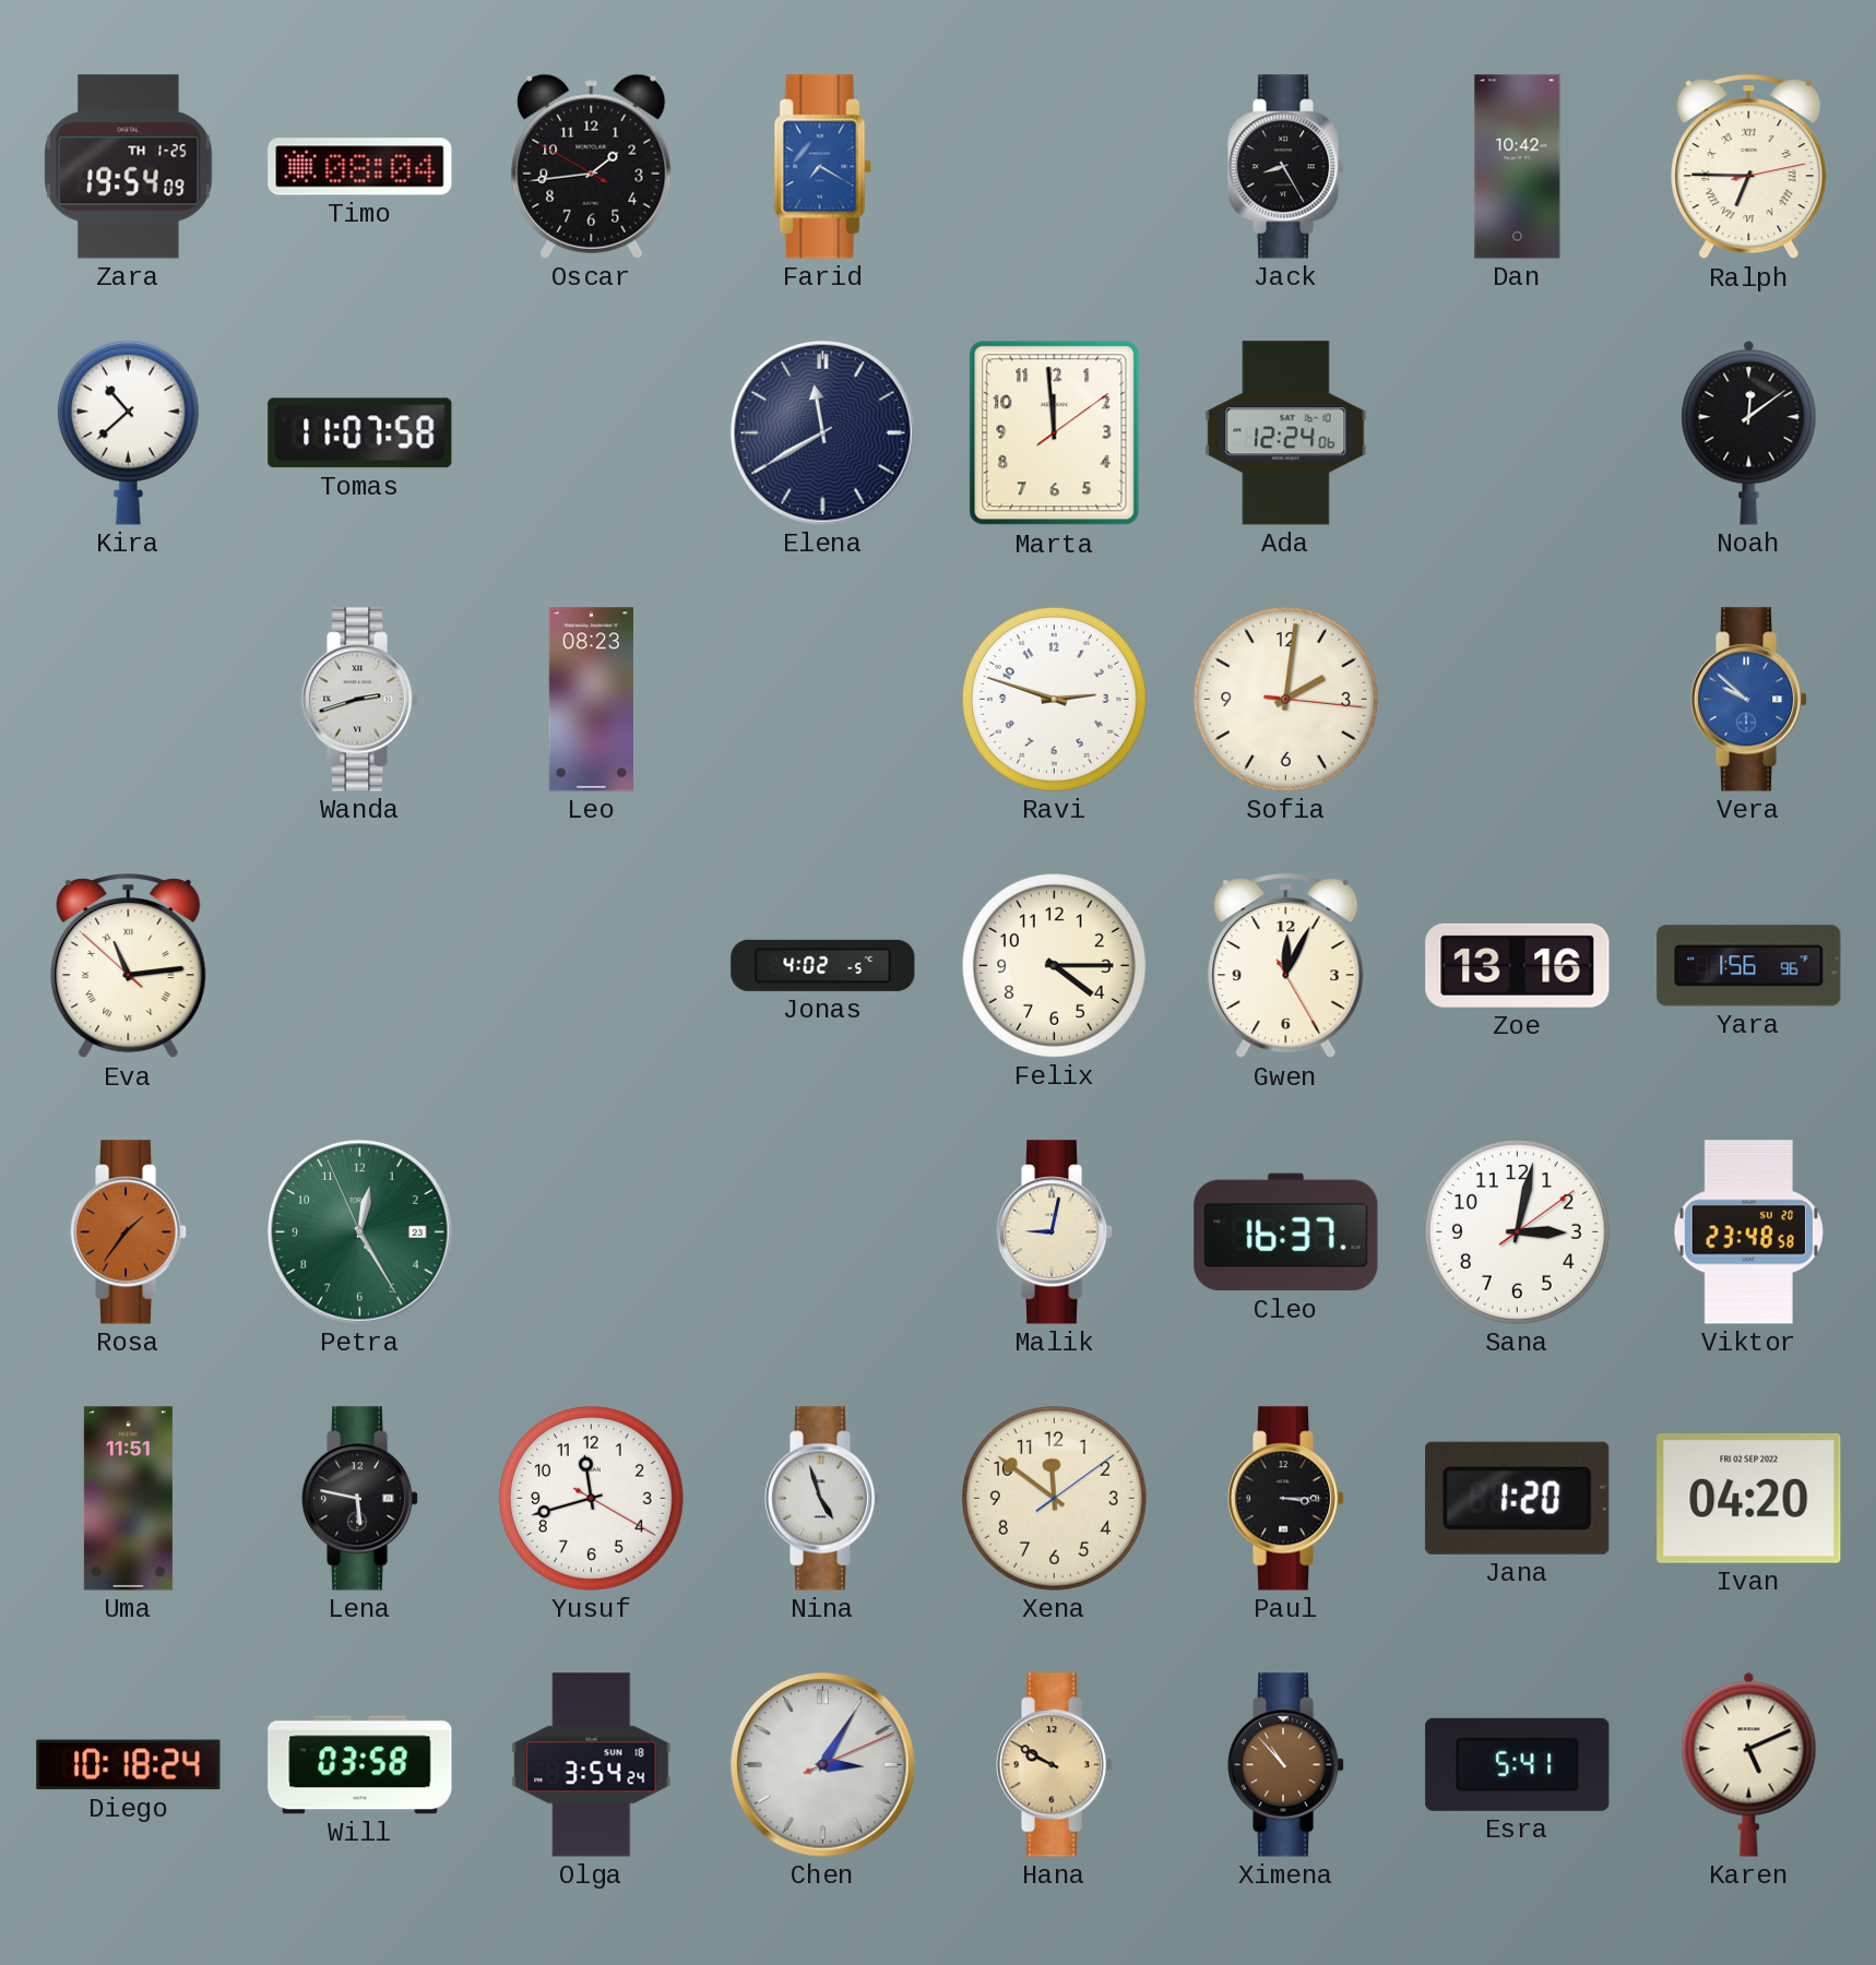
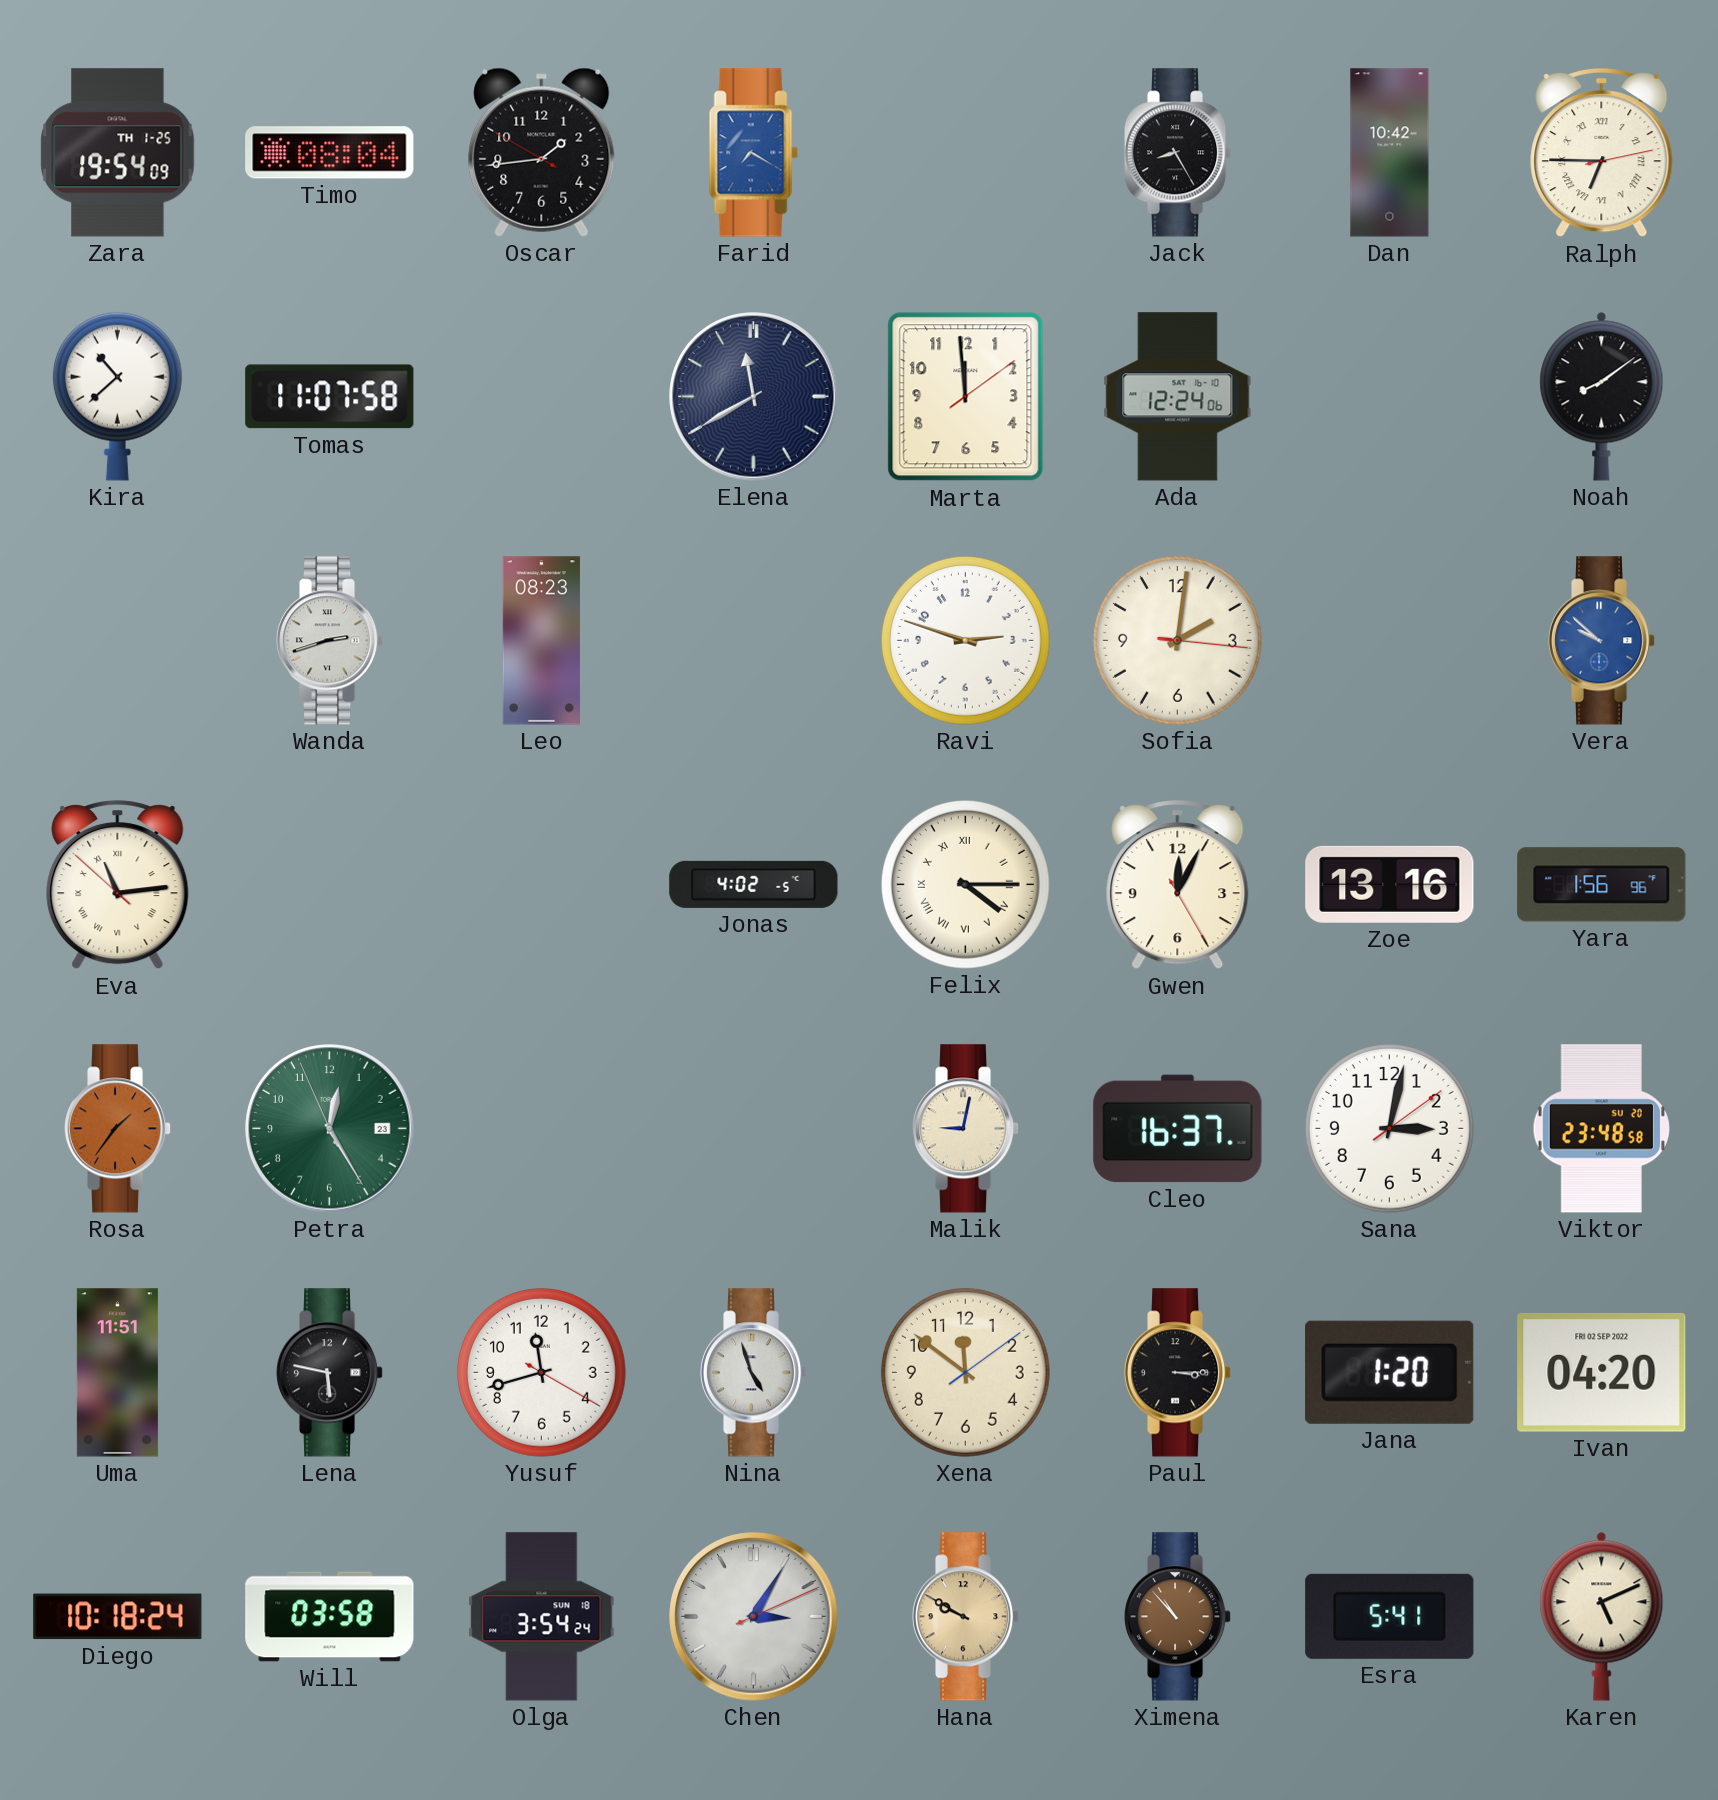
Noah: 12:09 -> 8:09
Felix numerals: Arabic -> Roman
